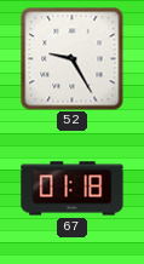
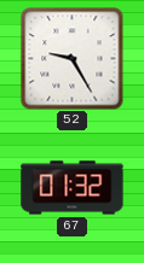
67: 01:18 -> 01:32
